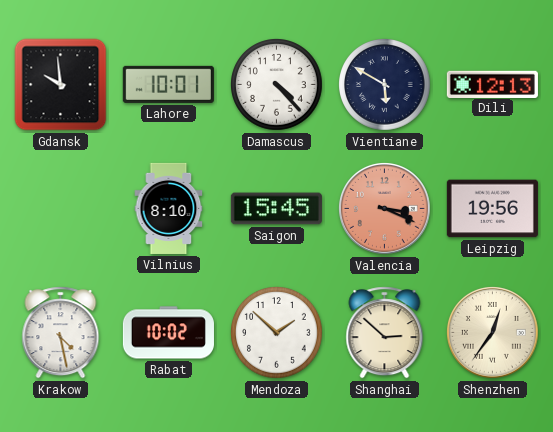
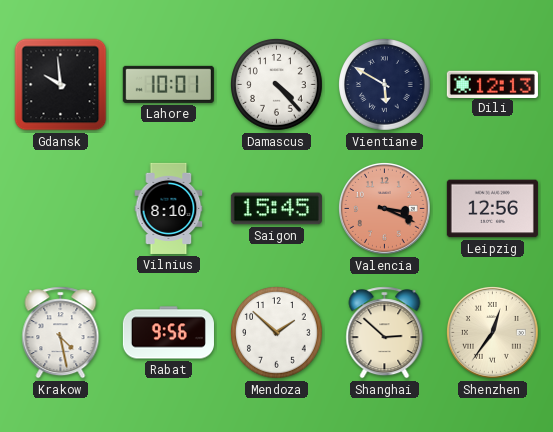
Leipzig: 19:56 -> 12:56
Rabat: 10:02 -> 9:56
